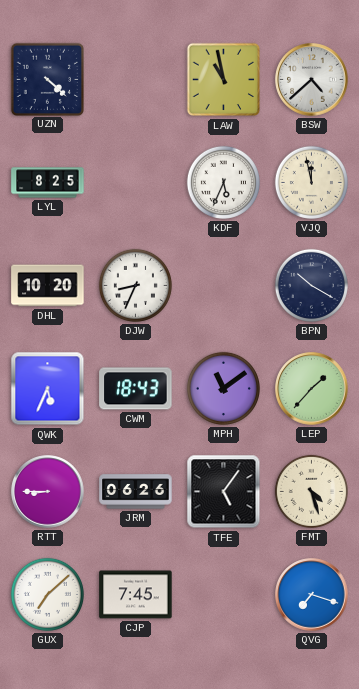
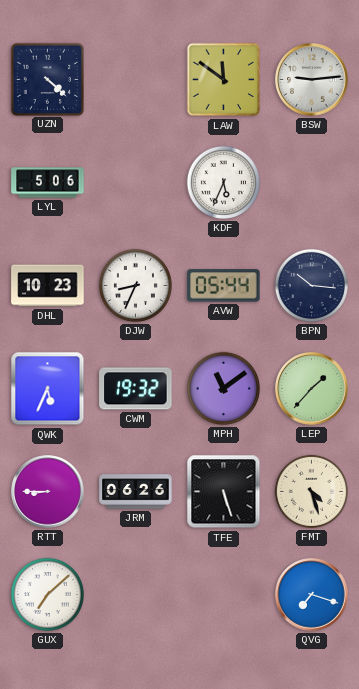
LAW: 10:58 -> 11:51
BSW: 4:38 -> 9:14
LYL: 8:25 -> 5:06
VJQ: 11:58 -> none
DHL: 10:20 -> 10:23
AVW: none -> 05:44
BPN: 10:20 -> 10:16
CWM: 18:43 -> 19:32
TFE: 5:06 -> 5:27
CJP: 7:45 -> none
